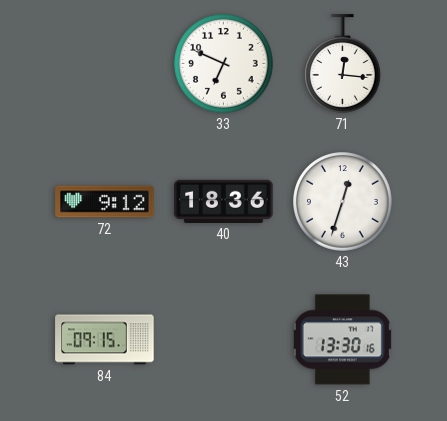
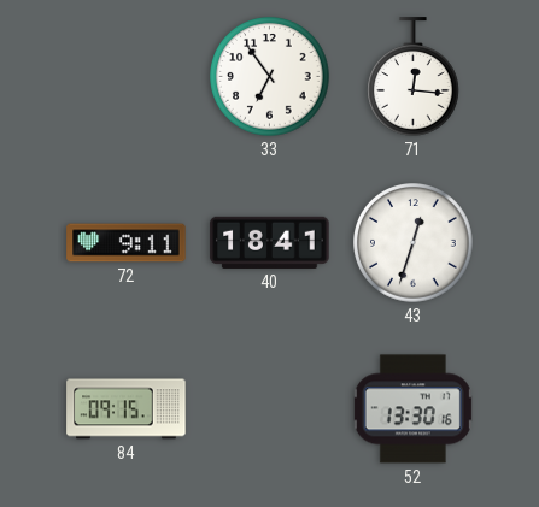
33: 6:49 -> 6:54
72: 9:12 -> 9:11
40: 18:36 -> 18:41
